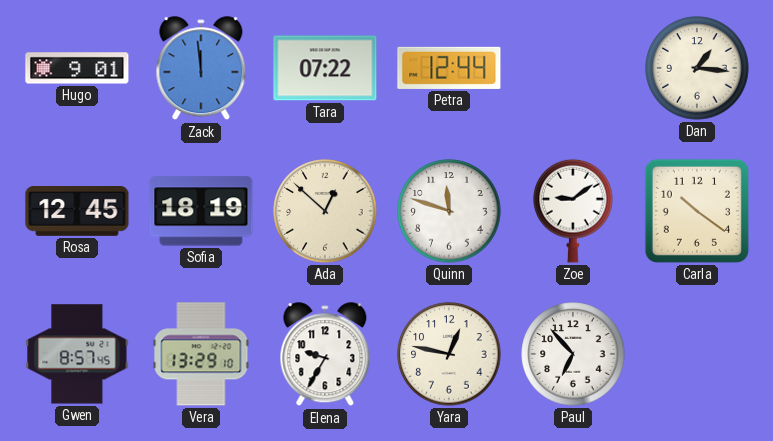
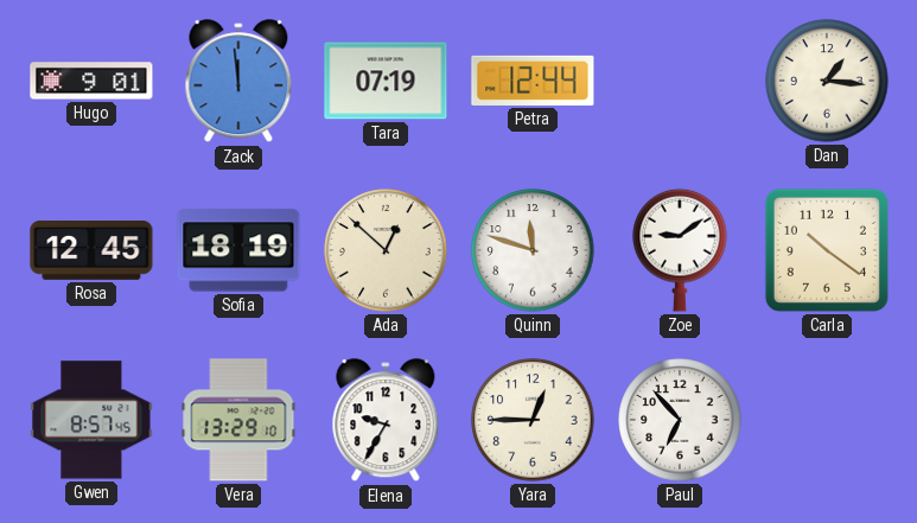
Tara: 07:22 -> 07:19
Yara: 12:47 -> 12:45
